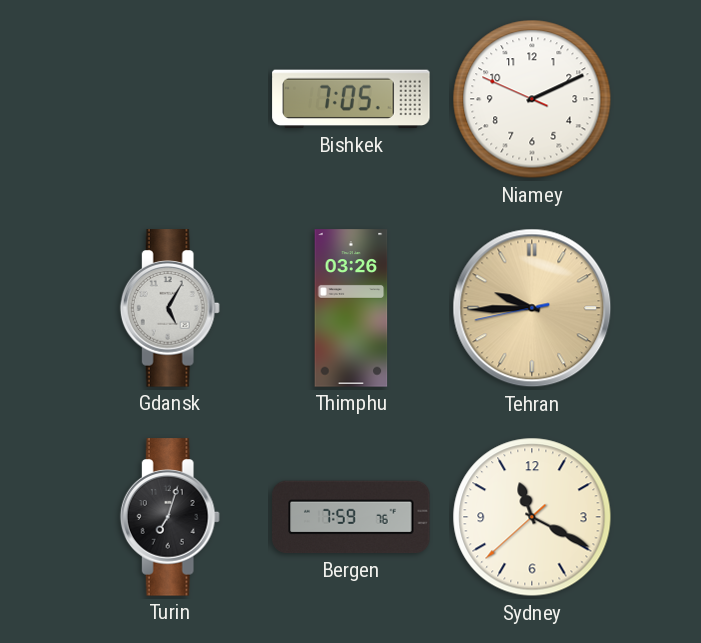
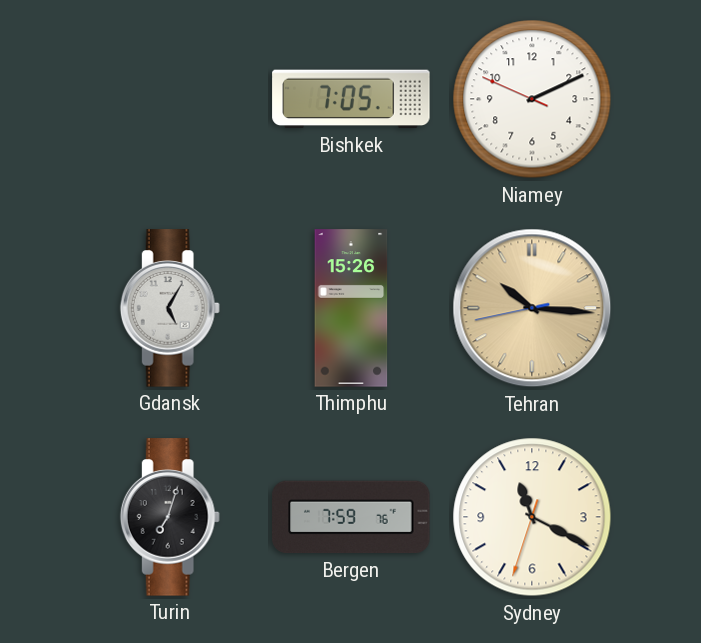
Thimphu: 03:26 -> 15:26
Tehran: 9:44 -> 10:15
Sydney: 11:19:38 -> 11:19:33
